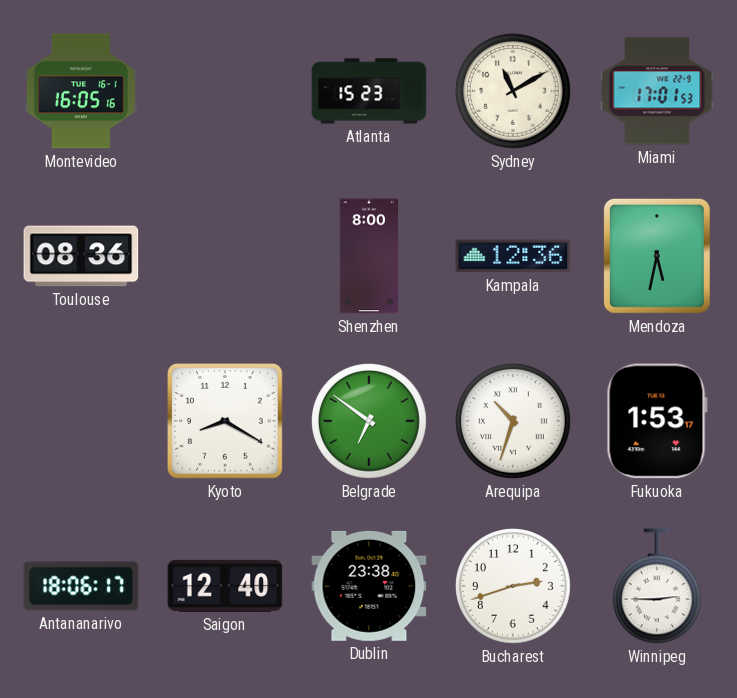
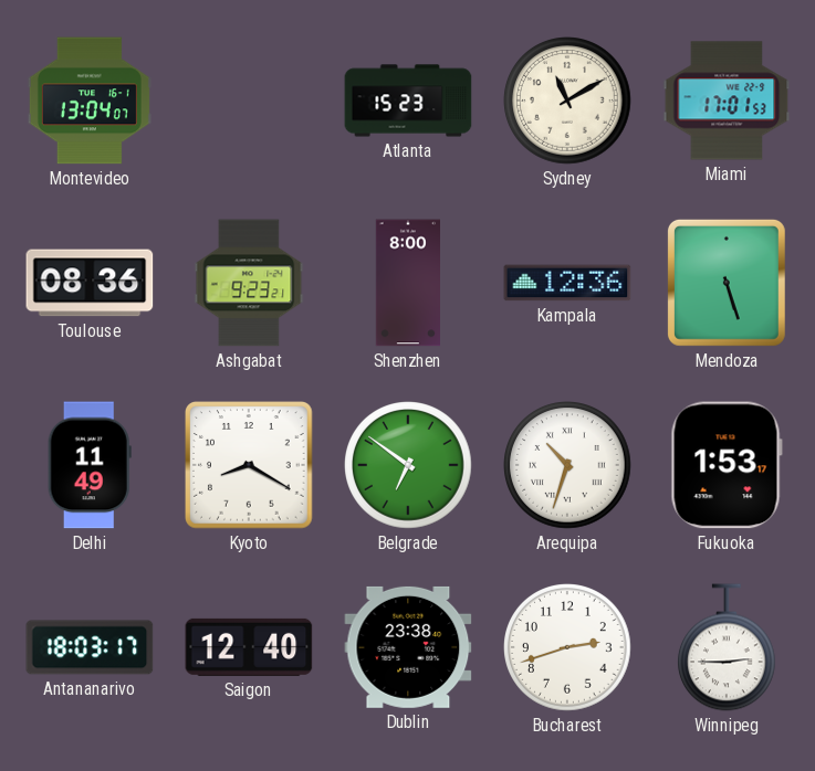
Montevideo: 16:05 -> 13:04
Ashgabat: none -> 9:23
Mendoza: 5:32 -> 5:27
Delhi: none -> 11:49
Antananarivo: 18:06 -> 18:03
